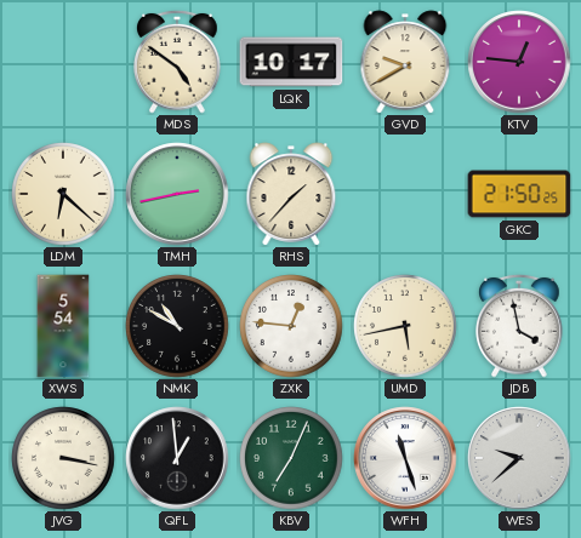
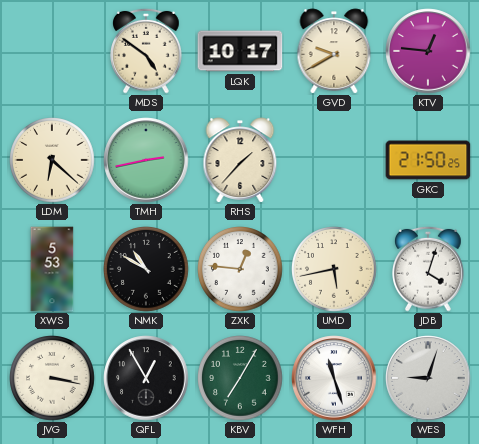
XWS: 5:54 -> 5:53
JDB: 3:58 -> 4:03
QFL: 12:59 -> 12:55
KBV: 7:04 -> 7:05
WES: 9:38 -> 9:03
